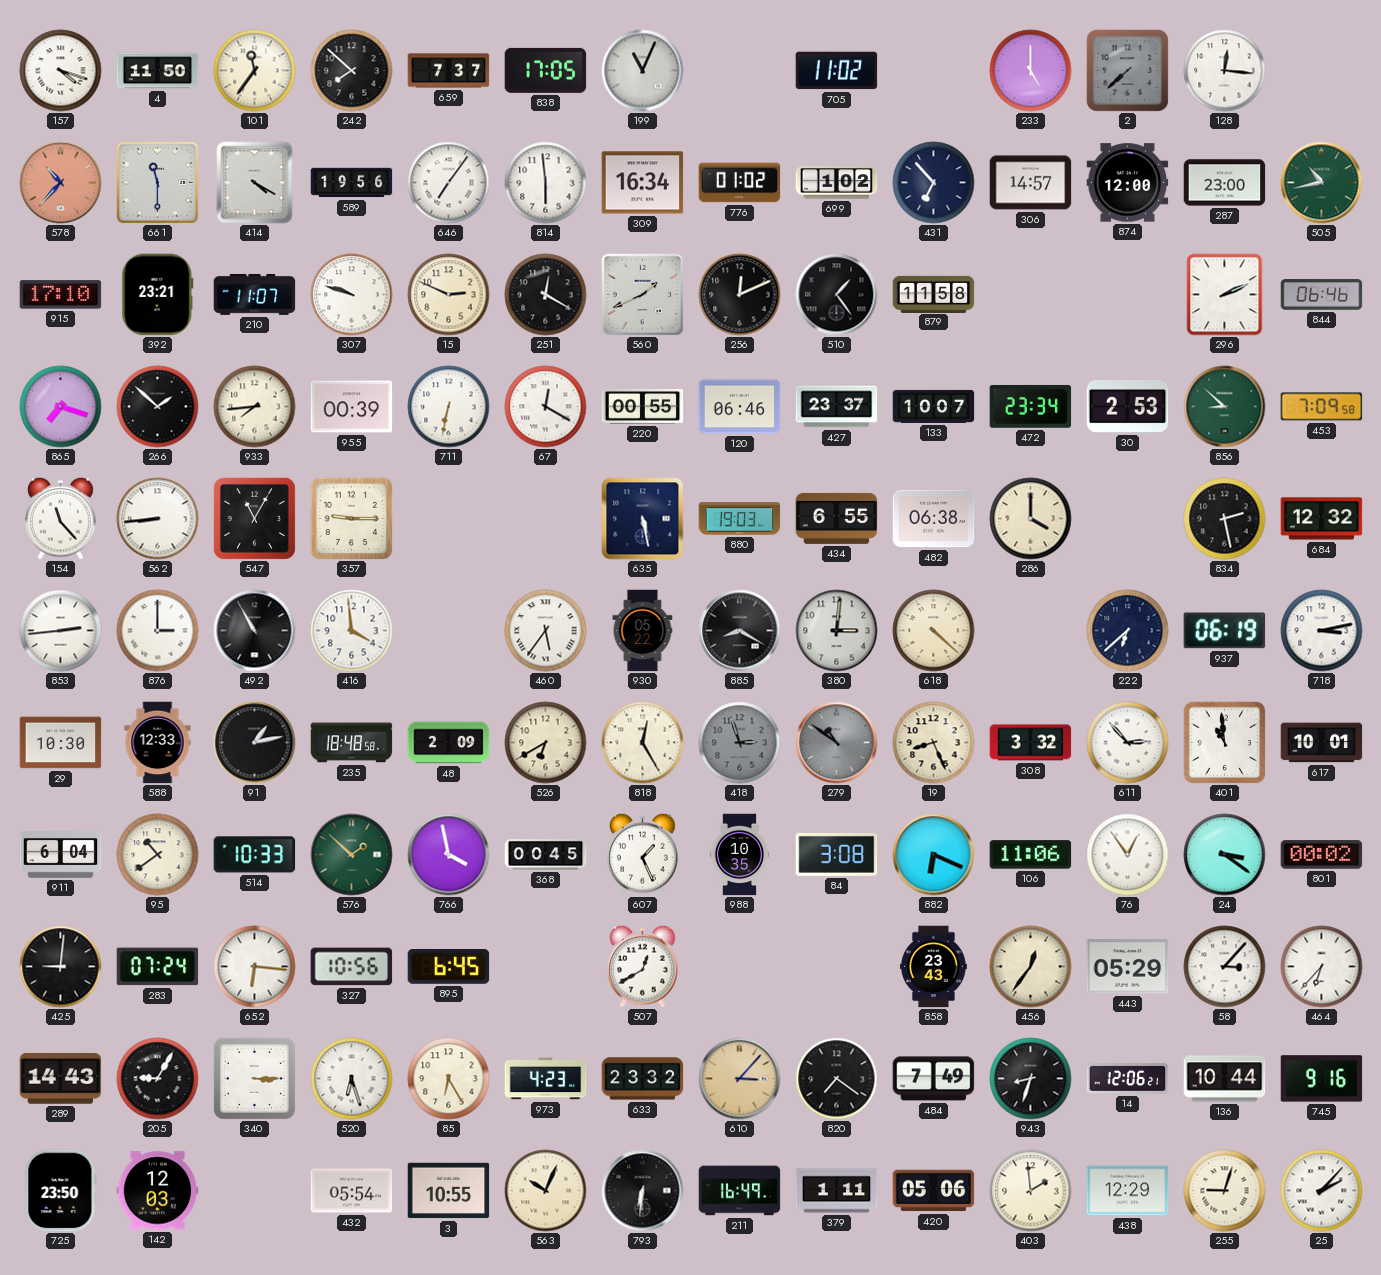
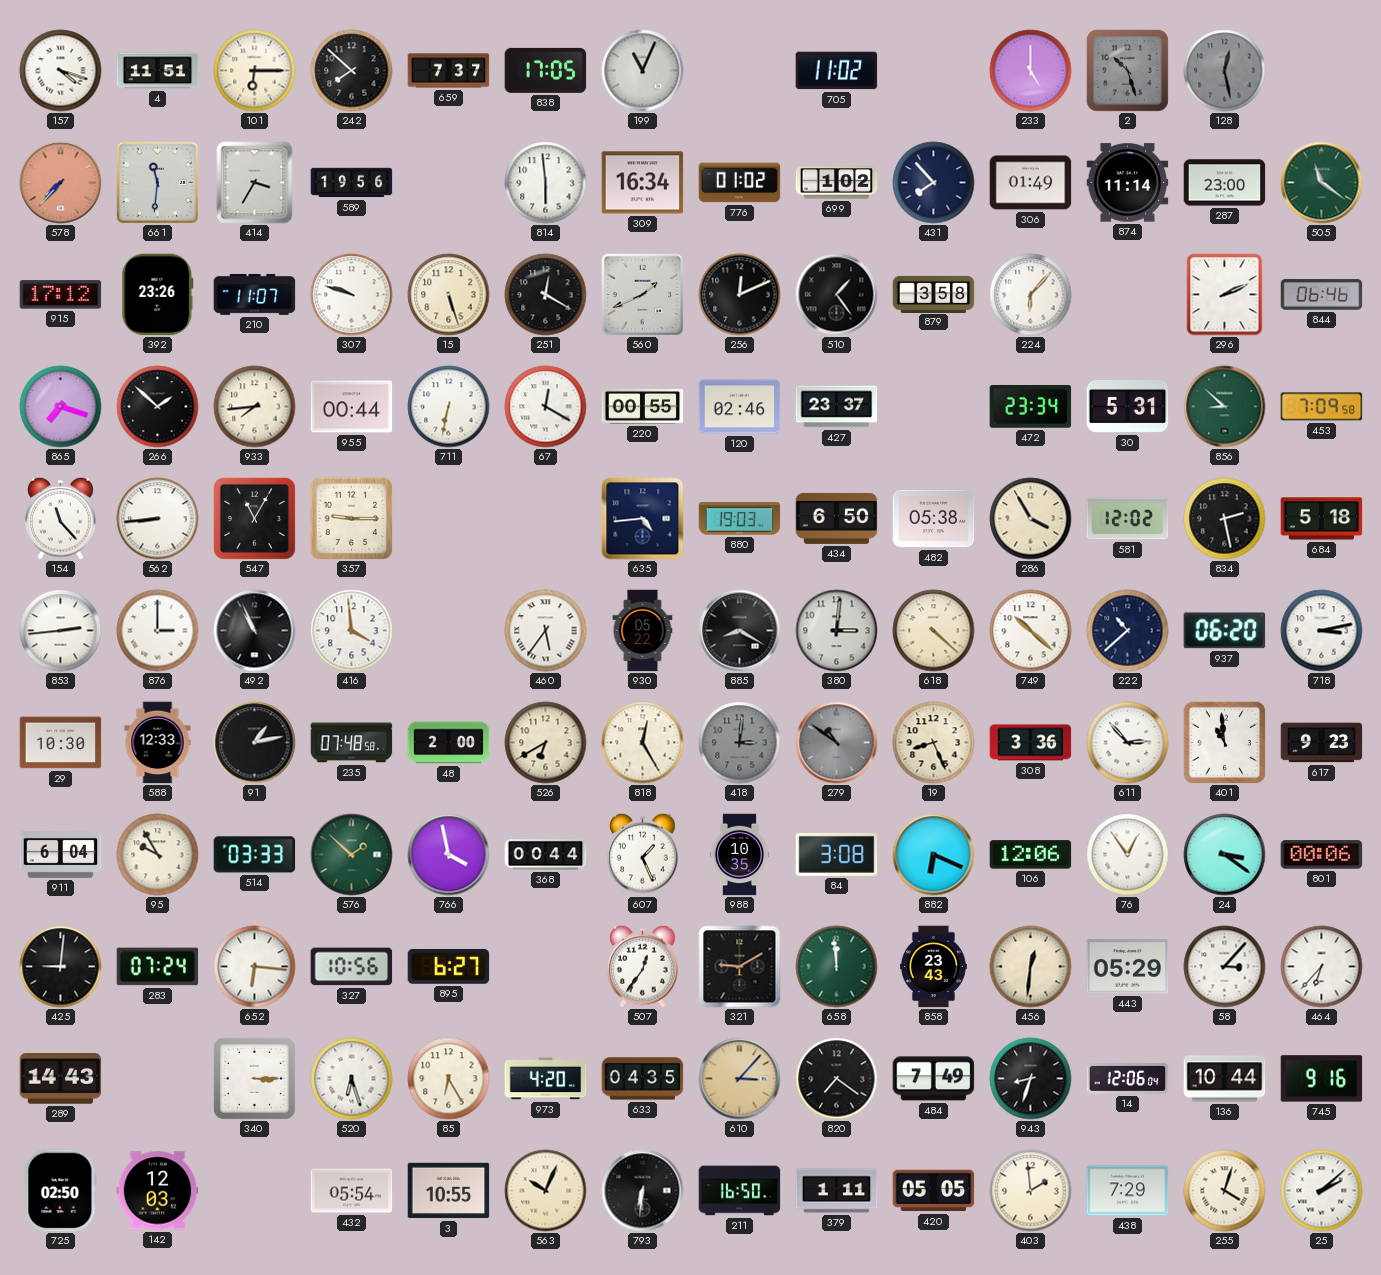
4: 11:50 -> 11:51
101: 11:36 -> 6:15
2: 7:38 -> 10:27
128: 12:16 -> 12:28
128 dial: white -> grey
578: 10:37 -> 7:37
661: 11:30 -> 11:31
414: 4:20 -> 3:35
646: 7:06 -> none
431: 6:53 -> 7:53
306: 14:57 -> 01:49
874: 12:00 -> 11:14
505: 10:43 -> 11:21
915: 17:10 -> 17:12
392: 23:21 -> 23:26
15: 2:49 -> 5:27
879: 11:58 -> 3:58
224: none -> 6:07
955: 00:39 -> 00:44
120: 06:46 -> 02:46
133: 10:07 -> none
30: 2:53 -> 5:31
635: 5:28 -> 4:44
434: 6:55 -> 6:50
482: 06:38 -> 05:38
286: 4:00 -> 3:55
581: none -> 12:02
684: 12:32 -> 5:18
492: 10:55 -> 10:56
749: none -> 10:22
222: 6:38 -> 10:38
937: 06:19 -> 06:20
235: 18:48 -> 07:48
48: 2:09 -> 2:00
418: 2:57 -> 3:01
308: 3:32 -> 3:36
617: 10:01 -> 9:23
95: 10:39 -> 9:55
514: 10:33 -> 03:33
368: 00:45 -> 00:44
106: 11:06 -> 12:06
801: 00:02 -> 00:06
895: 6:45 -> 6:27
507: 12:40 -> 12:36
321: none -> 9:10
658: none -> 11:59
456: 12:36 -> 12:31
205: 9:05 -> none
973: 4:23 -> 4:20
633: 23:32 -> 04:35
14: 12:06:21 -> 12:06:04
725: 23:50 -> 02:50
211: 16:49 -> 16:50
420: 05:06 -> 05:05
438: 12:29 -> 7:29
255: 9:03 -> 4:03
25: 2:07 -> 2:08
